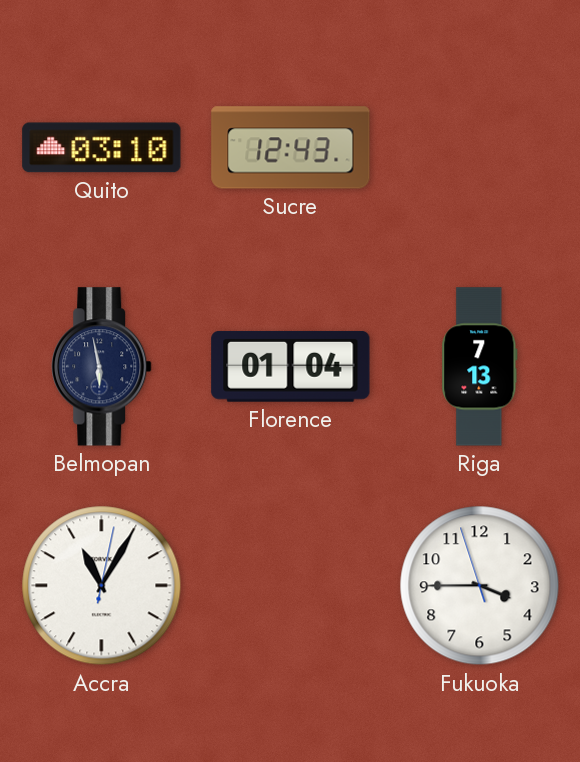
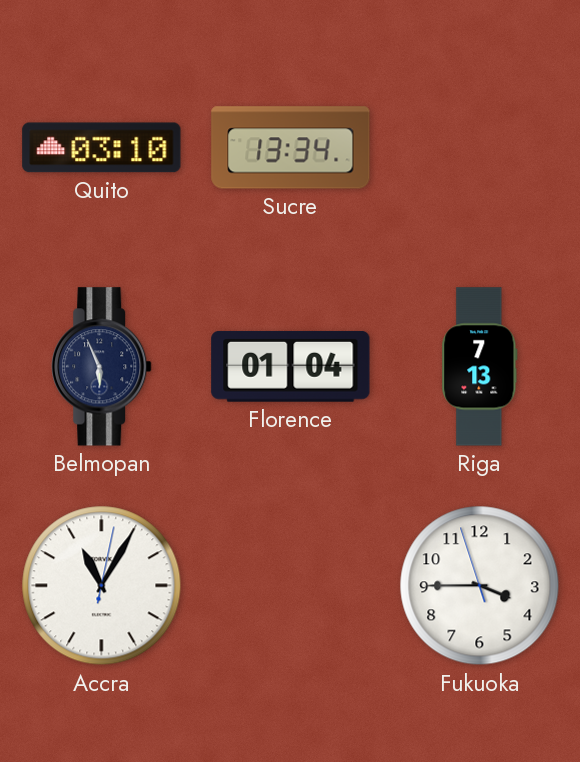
Sucre: 12:43 -> 13:34
Belmopan: 5:58 -> 5:56
